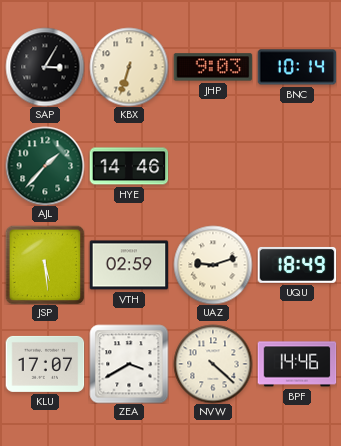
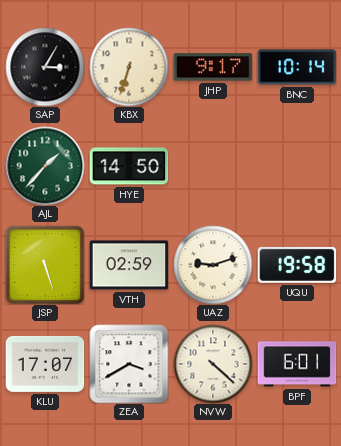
JHP: 9:03 -> 9:17
HYE: 14:46 -> 14:50
JSP: 5:29 -> 5:27
UQU: 18:49 -> 19:58
BPF: 14:46 -> 6:01
